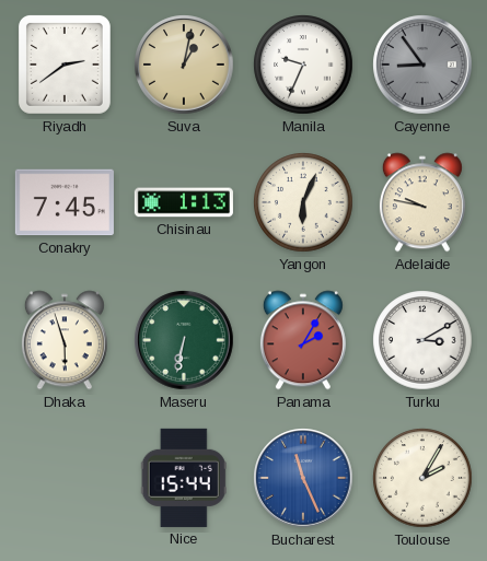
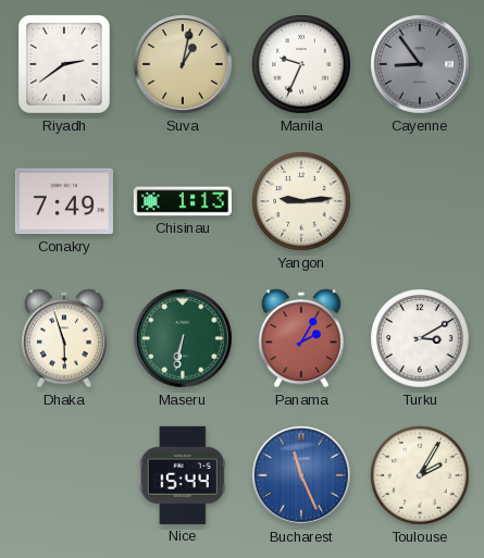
Conakry: 7:45 -> 7:49
Yangon: 6:04 -> 9:14
Adelaide: 9:47 -> none
